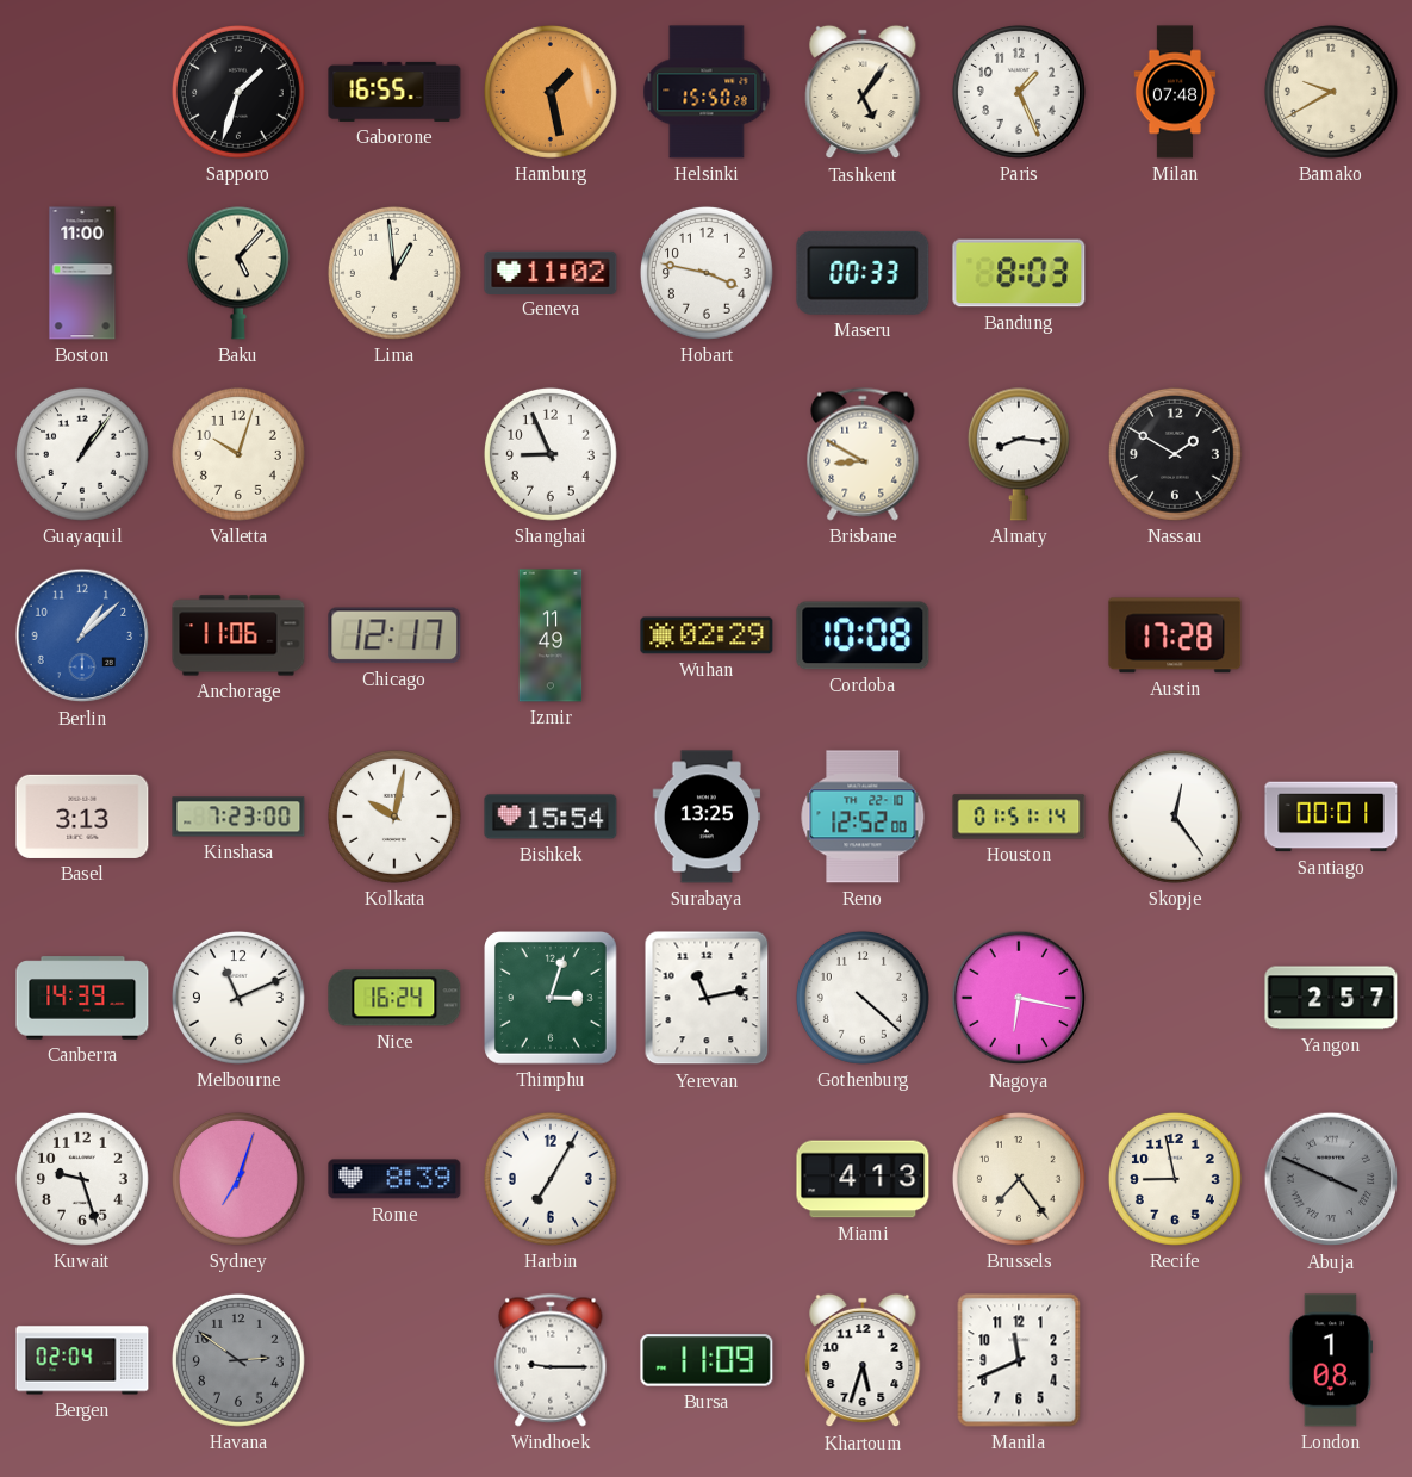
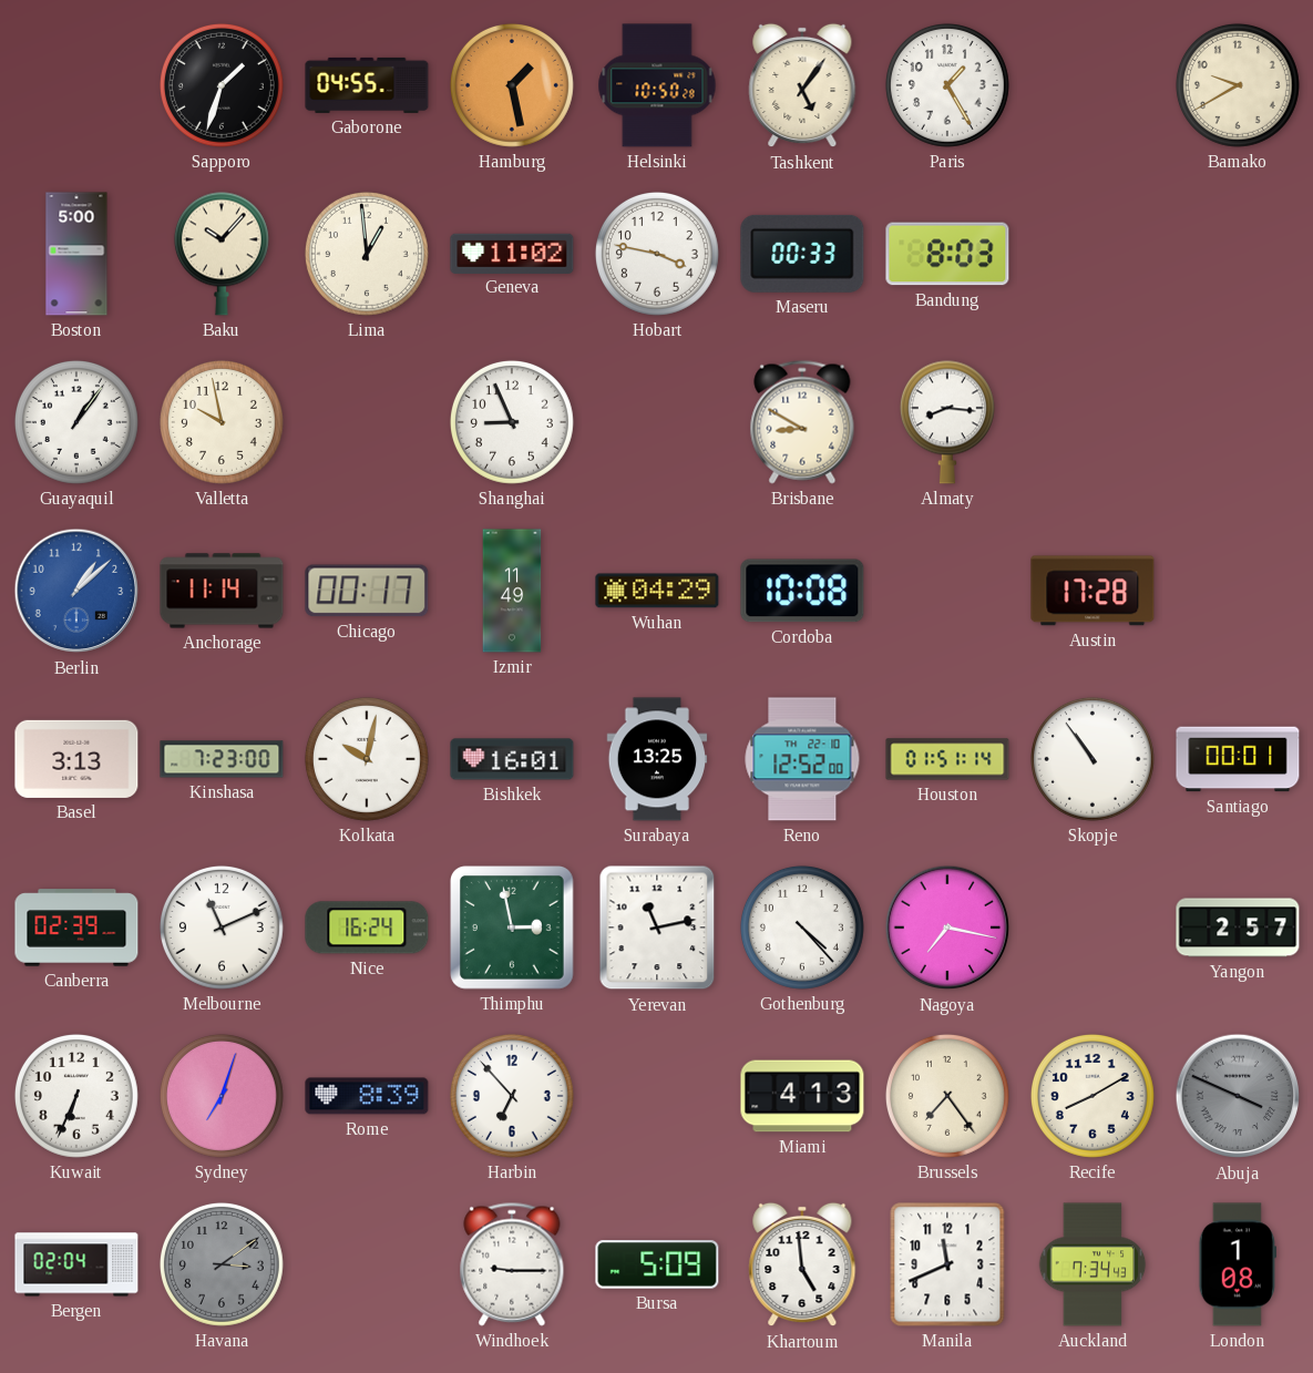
Gaborone: 16:55 -> 04:55
Helsinki: 15:50 -> 10:50
Paris: 1:26 -> 1:25
Milan: 07:48 -> none
Boston: 11:00 -> 5:00
Baku: 5:07 -> 10:07
Valletta: 10:03 -> 9:58
Nassau: 1:50 -> none
Anchorage: 11:06 -> 11:14
Chicago: 12:17 -> 00:17
Wuhan: 02:29 -> 04:29
Bishkek: 15:54 -> 16:01
Skopje: 12:24 -> 10:54
Canberra: 14:39 -> 02:39
Thimphu: 3:03 -> 2:58
Gothenburg: 4:22 -> 4:23
Nagoya: 6:17 -> 7:17
Kuwait: 9:27 -> 6:34
Harbin: 7:05 -> 6:53
Recife: 8:58 -> 8:10
Havana: 2:51 -> 3:09
Bursa: 11:09 -> 5:09
Khartoum: 5:33 -> 4:59
Auckland: none -> 7:34
